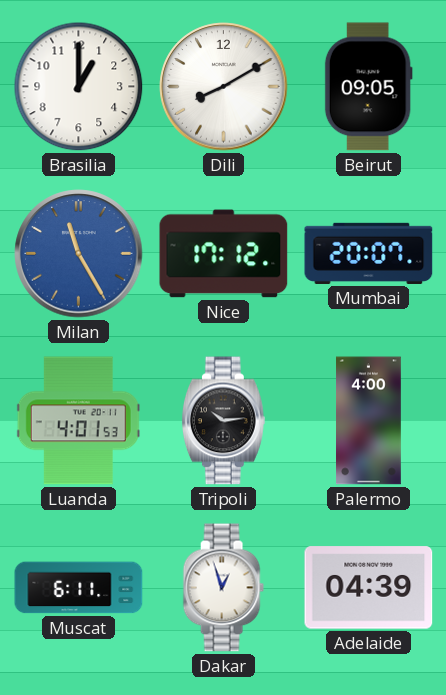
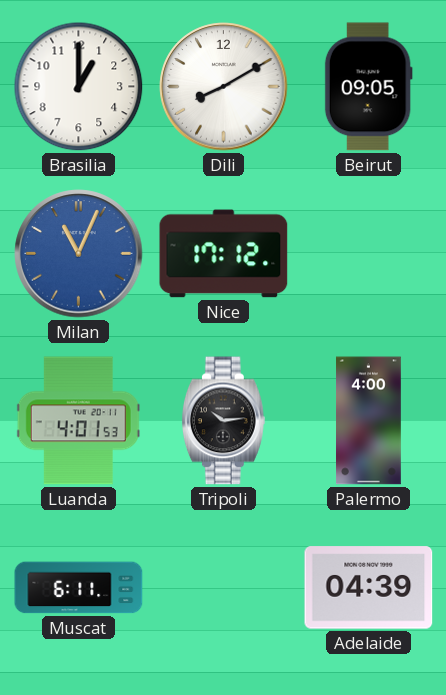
Milan: 11:25 -> 11:04
Mumbai: 20:07 -> none
Dakar: 12:57 -> none
